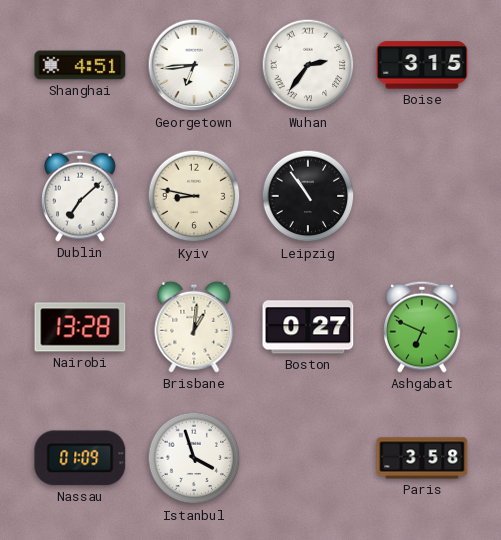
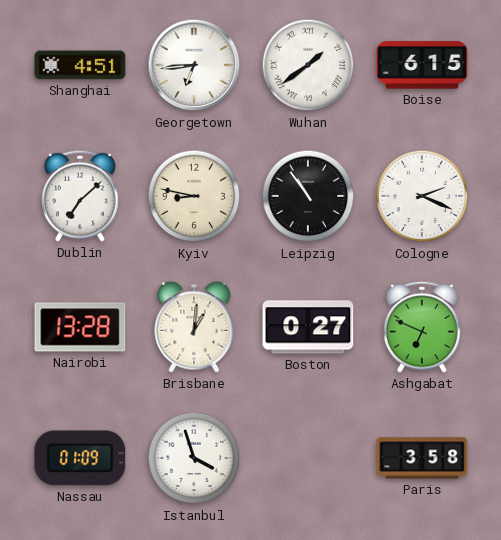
Wuhan: 2:36 -> 1:39
Boise: 3:15 -> 6:15
Cologne: none -> 2:19
